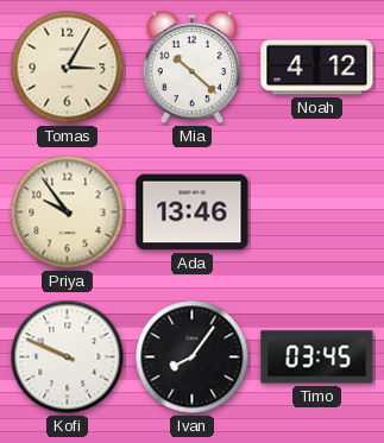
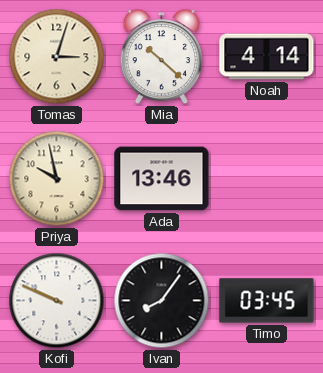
Tomas: 3:05 -> 3:03
Noah: 4:12 -> 4:14
Priya: 9:54 -> 9:58
